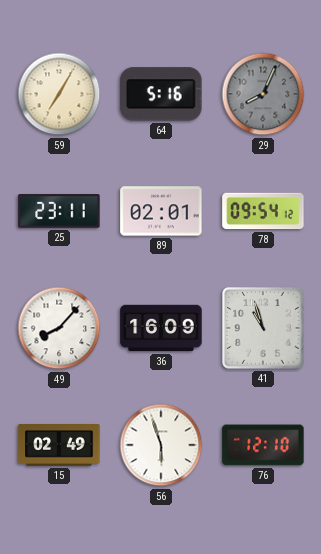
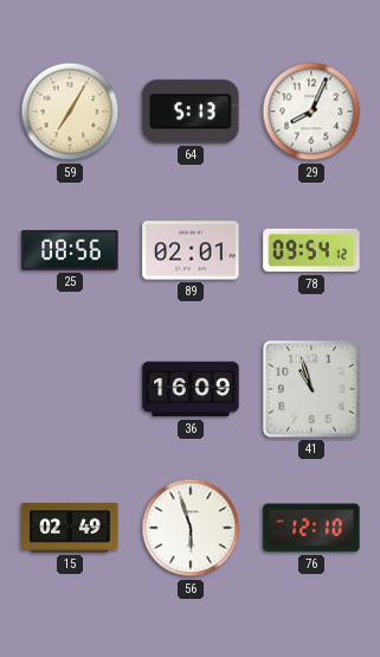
64: 5:16 -> 5:13
29 dial: grey -> white
25: 23:11 -> 08:56
49: 8:07 -> none
